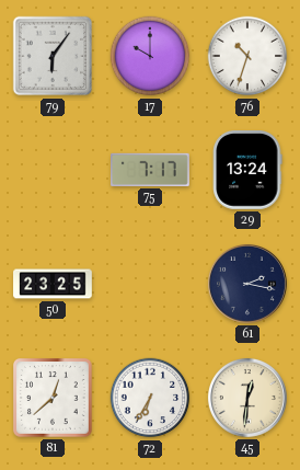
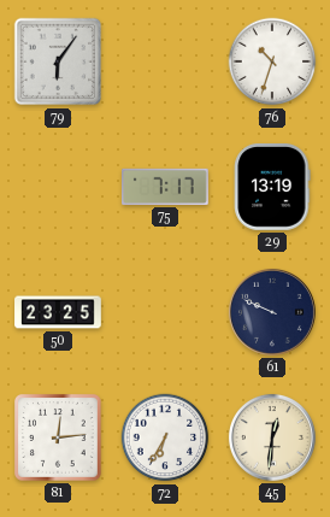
17: 10:00 -> none
29: 13:24 -> 13:19
61: 2:17 -> 9:49
81: 12:38 -> 12:14
